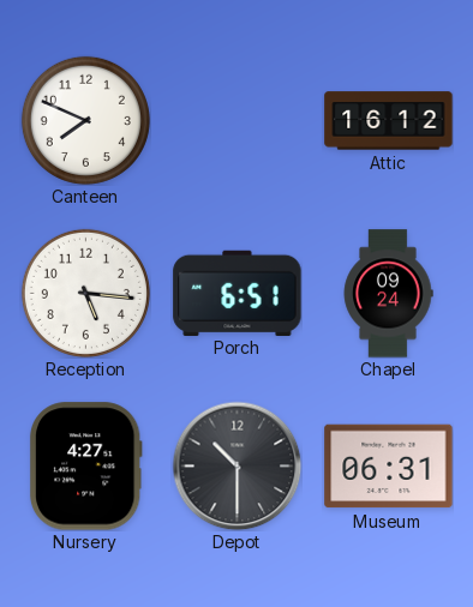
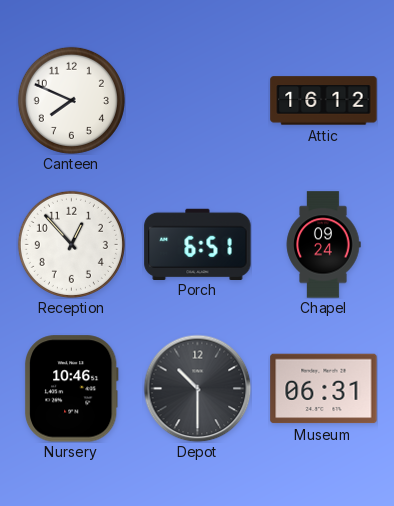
Reception: 5:16 -> 12:53
Nursery: 4:27 -> 10:46
